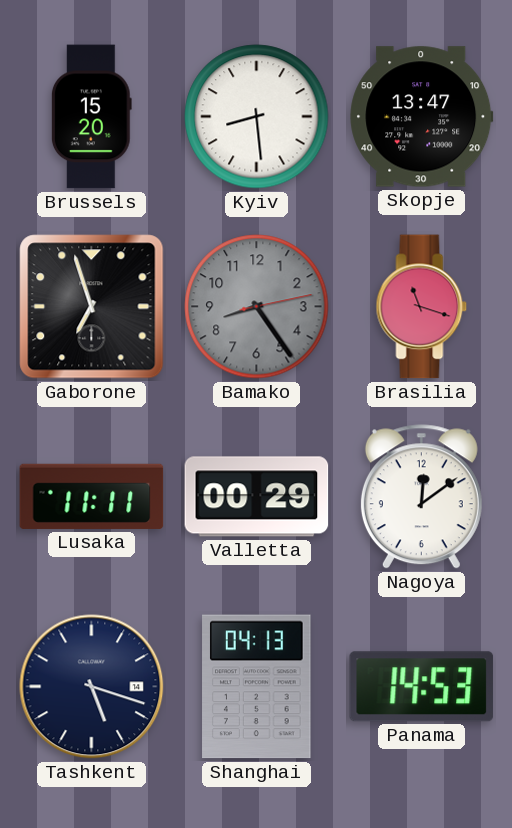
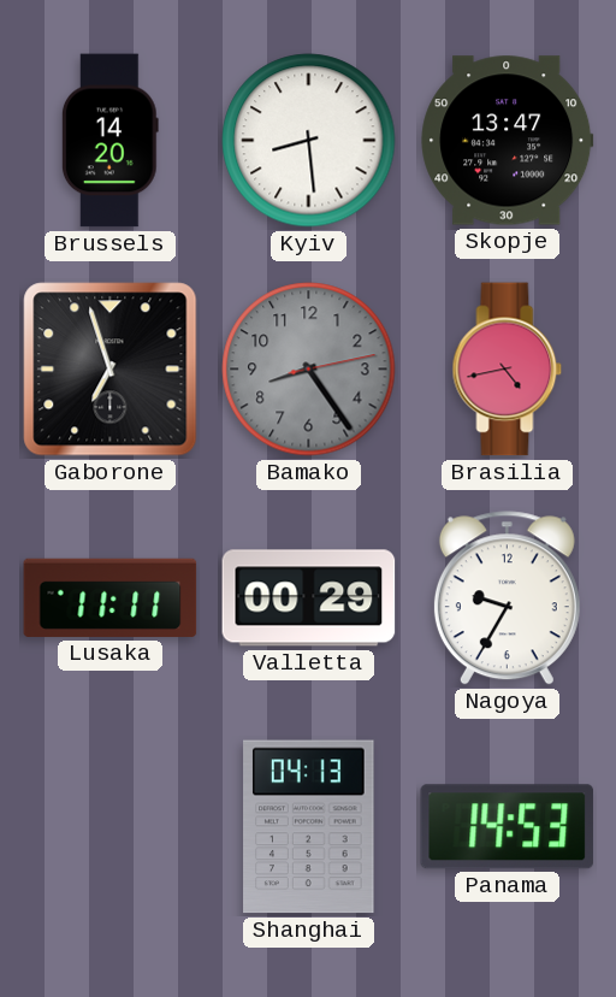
Brussels: 15:20 -> 14:20
Brasilia: 11:18 -> 4:43
Nagoya: 12:09 -> 9:35
Tashkent: 5:18 -> none
